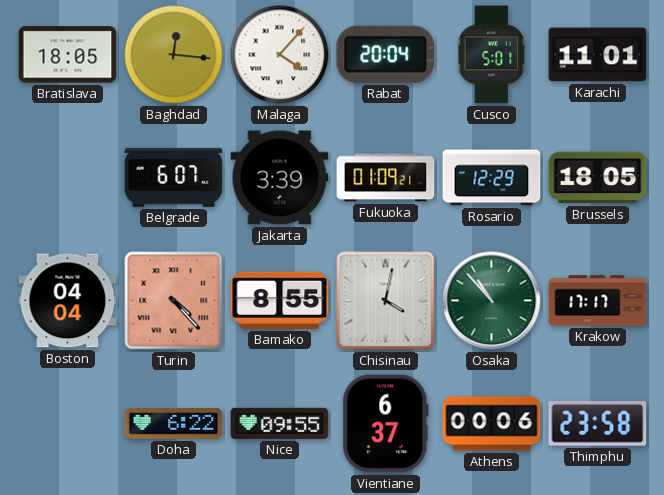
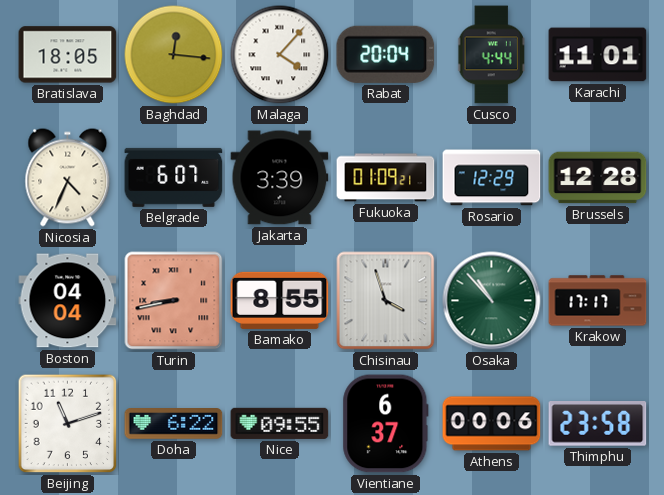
Cusco: 5:01 -> 4:44
Nicosia: none -> 4:34
Brussels: 18:05 -> 12:28
Turin: 4:23 -> 8:43
Chisinau: 4:02 -> 3:57
Beijing: none -> 11:12
